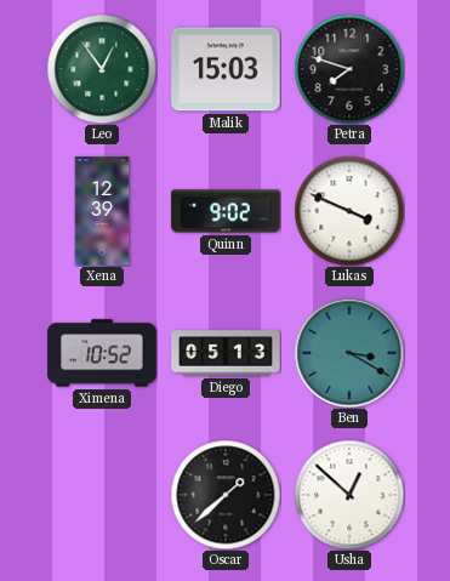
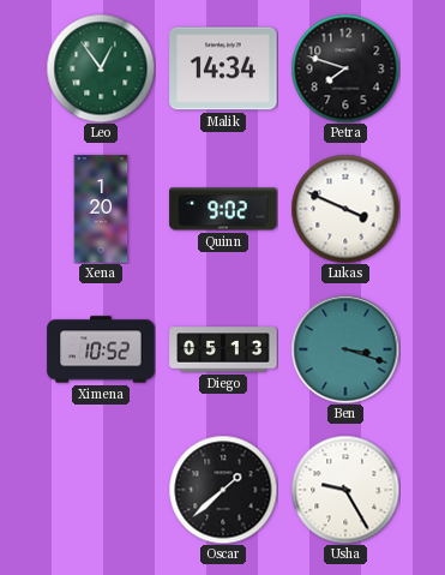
Malik: 15:03 -> 14:34
Xena: 12:39 -> 1:20
Ben: 3:20 -> 3:18
Usha: 12:52 -> 9:25
